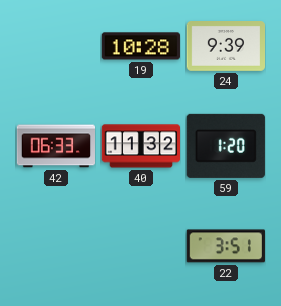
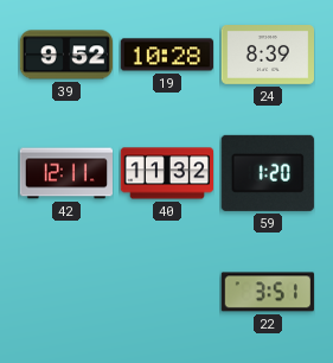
39: none -> 9:52
24: 9:39 -> 8:39
42: 06:33 -> 12:11
